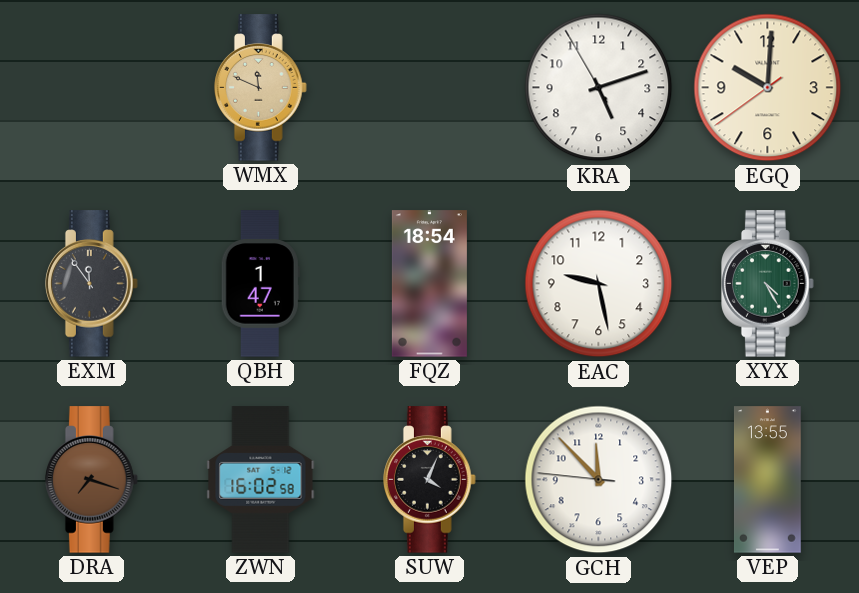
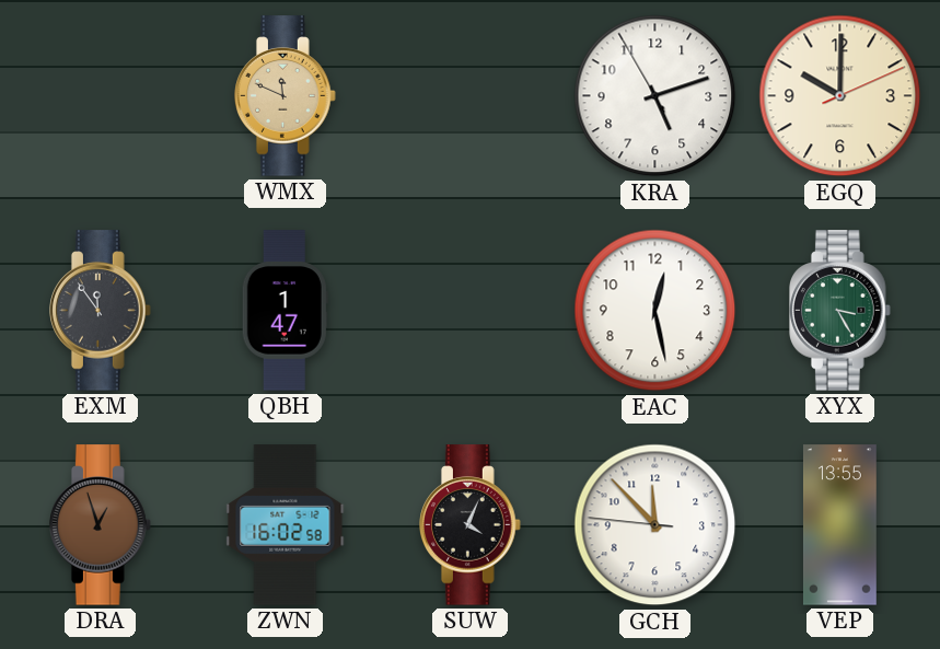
EGQ: 10:00:39 -> 10:00:11
FQZ: 18:54 -> none
EAC: 9:28 -> 12:28
XYX: 4:25 -> 3:25
DRA: 7:18 -> 12:57
